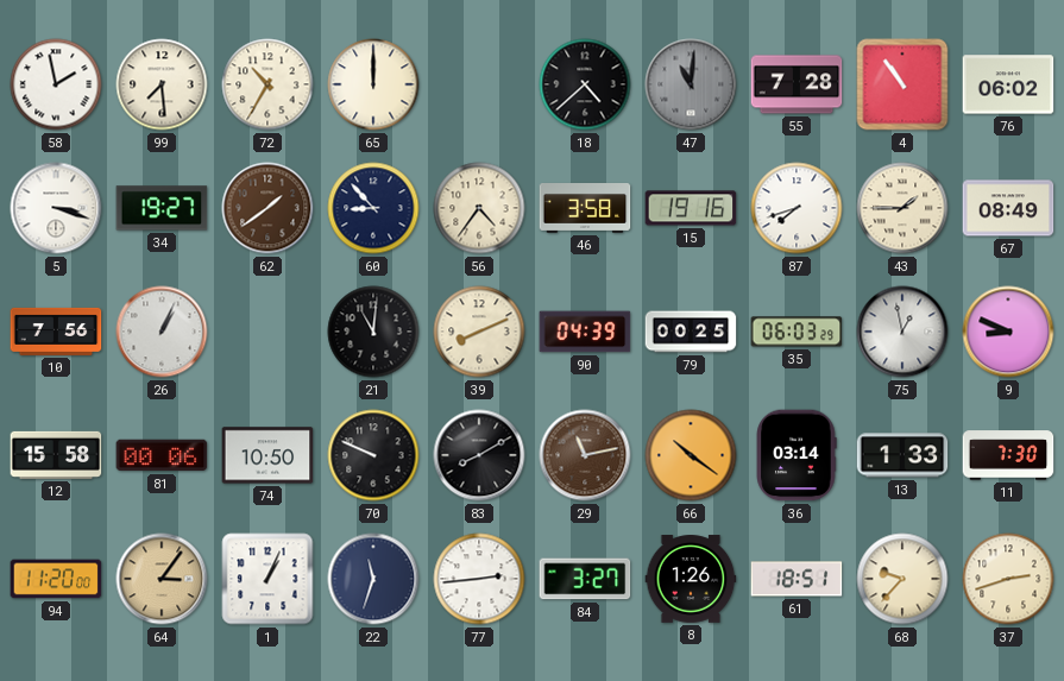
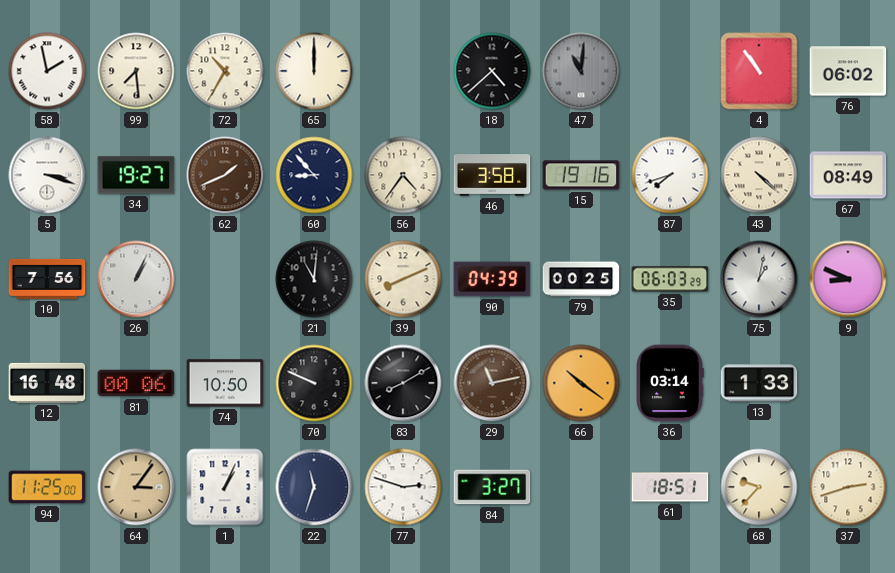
55: 7:28 -> none
62: 1:39 -> 1:41
43: 1:45 -> 4:22
75: 12:58 -> 1:02
12: 15:58 -> 16:48
11: 7:30 -> none
94: 11:20 -> 11:25
77: 2:44 -> 2:48
8: 1:26 -> none
